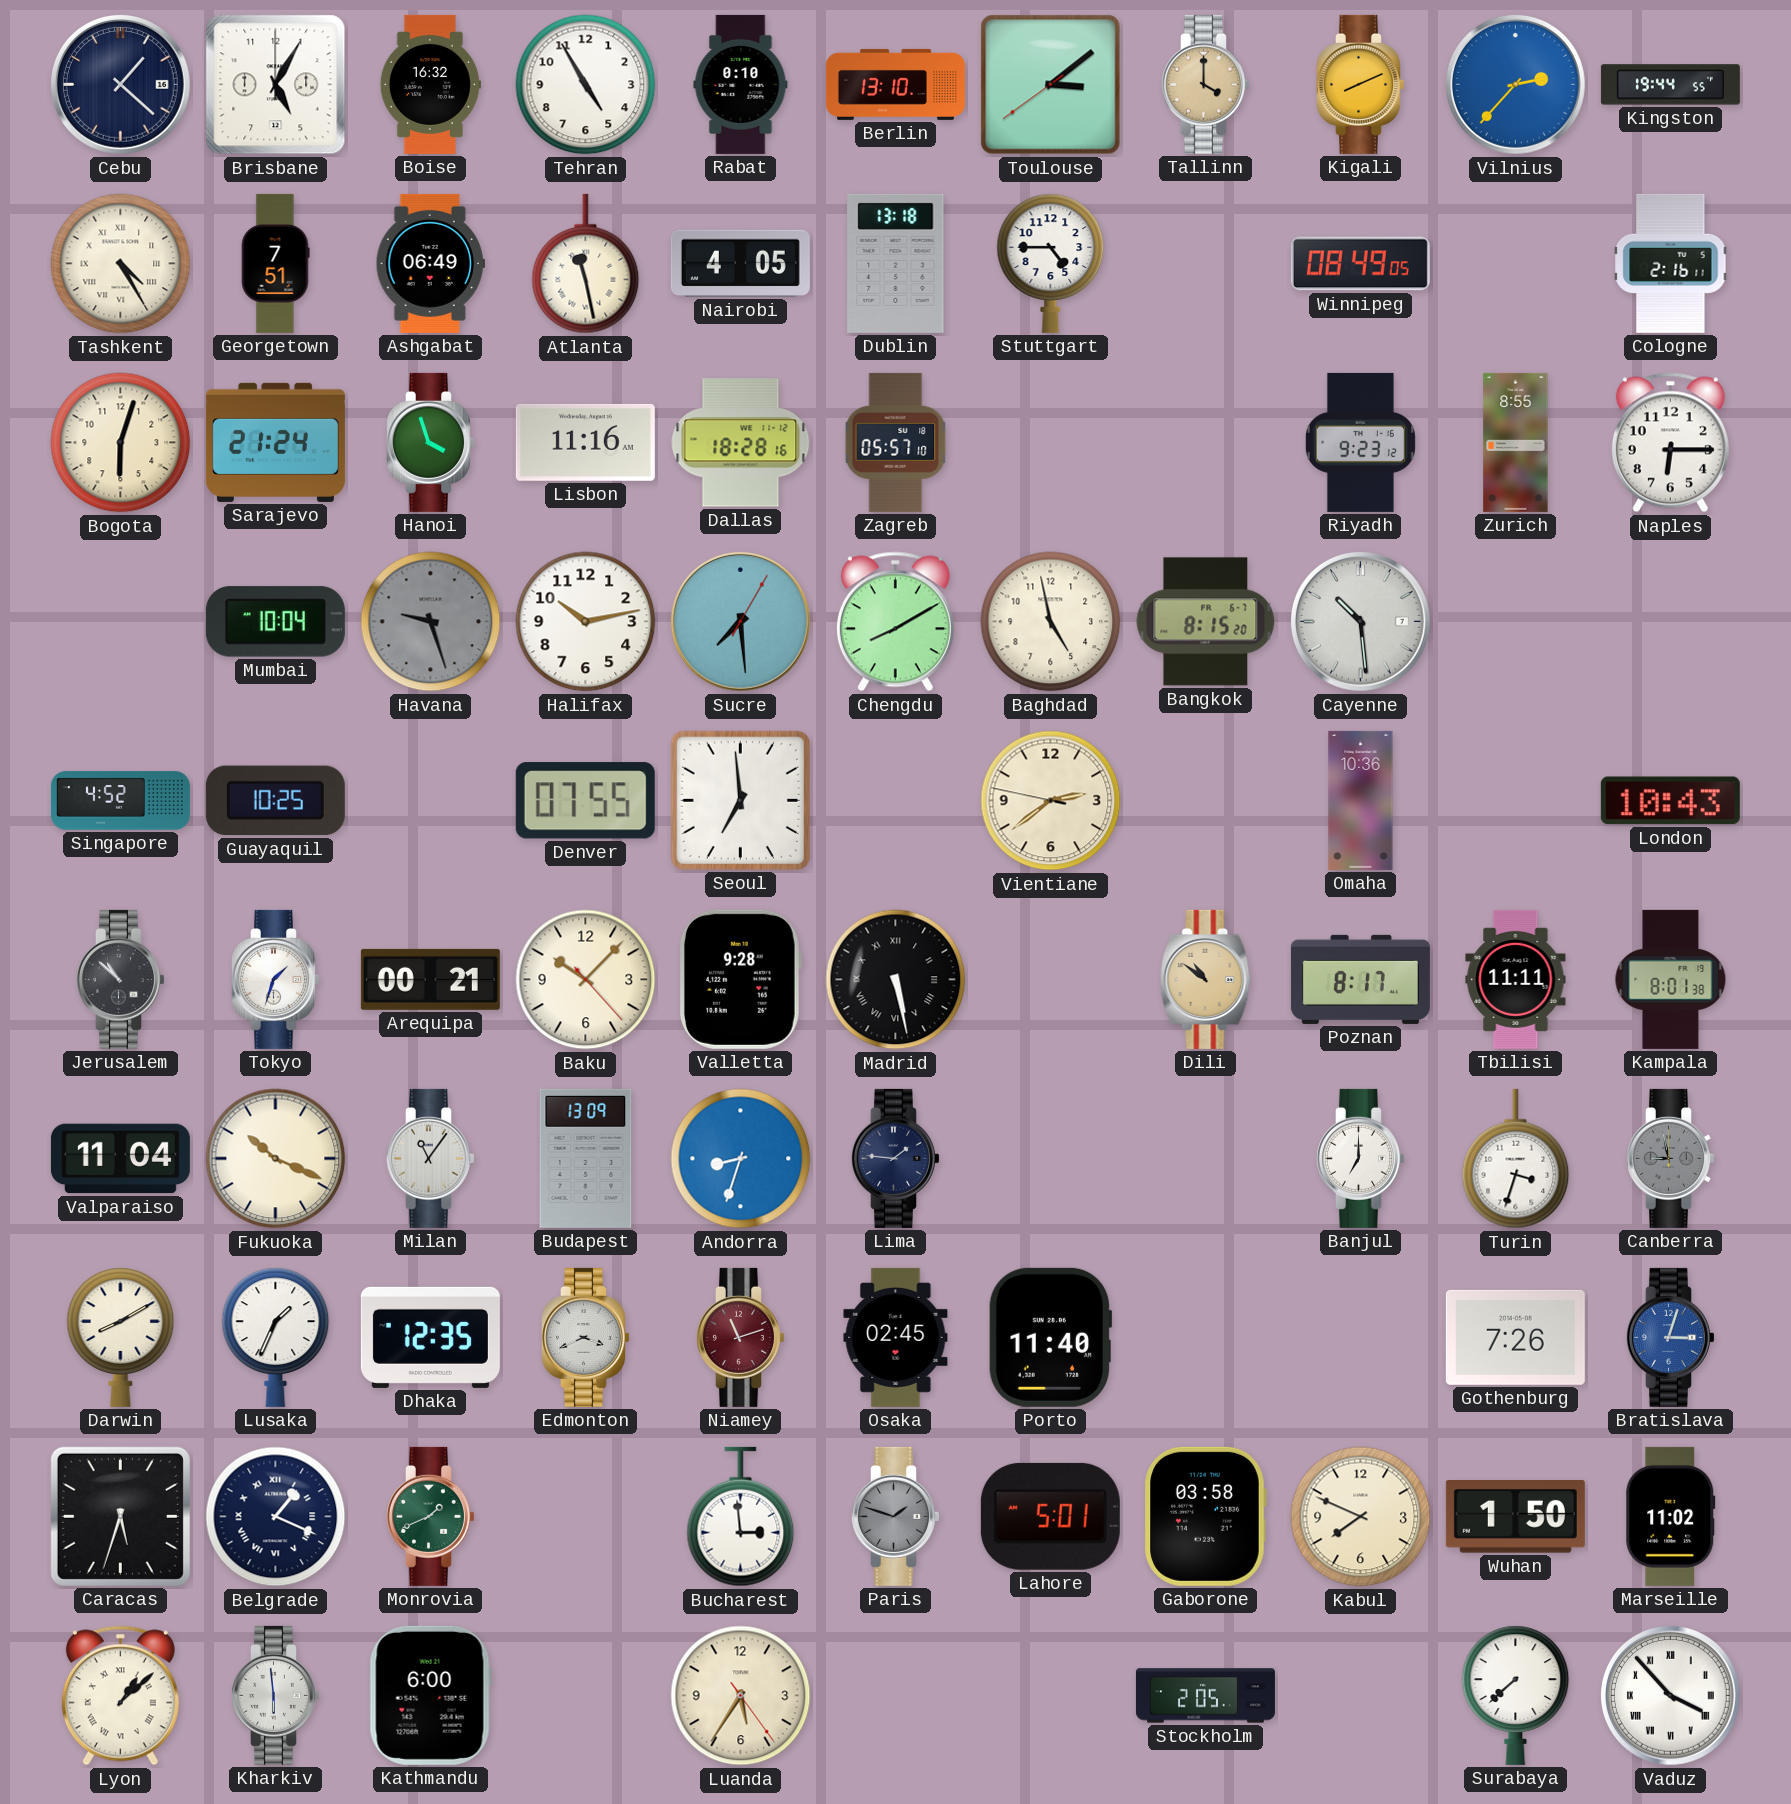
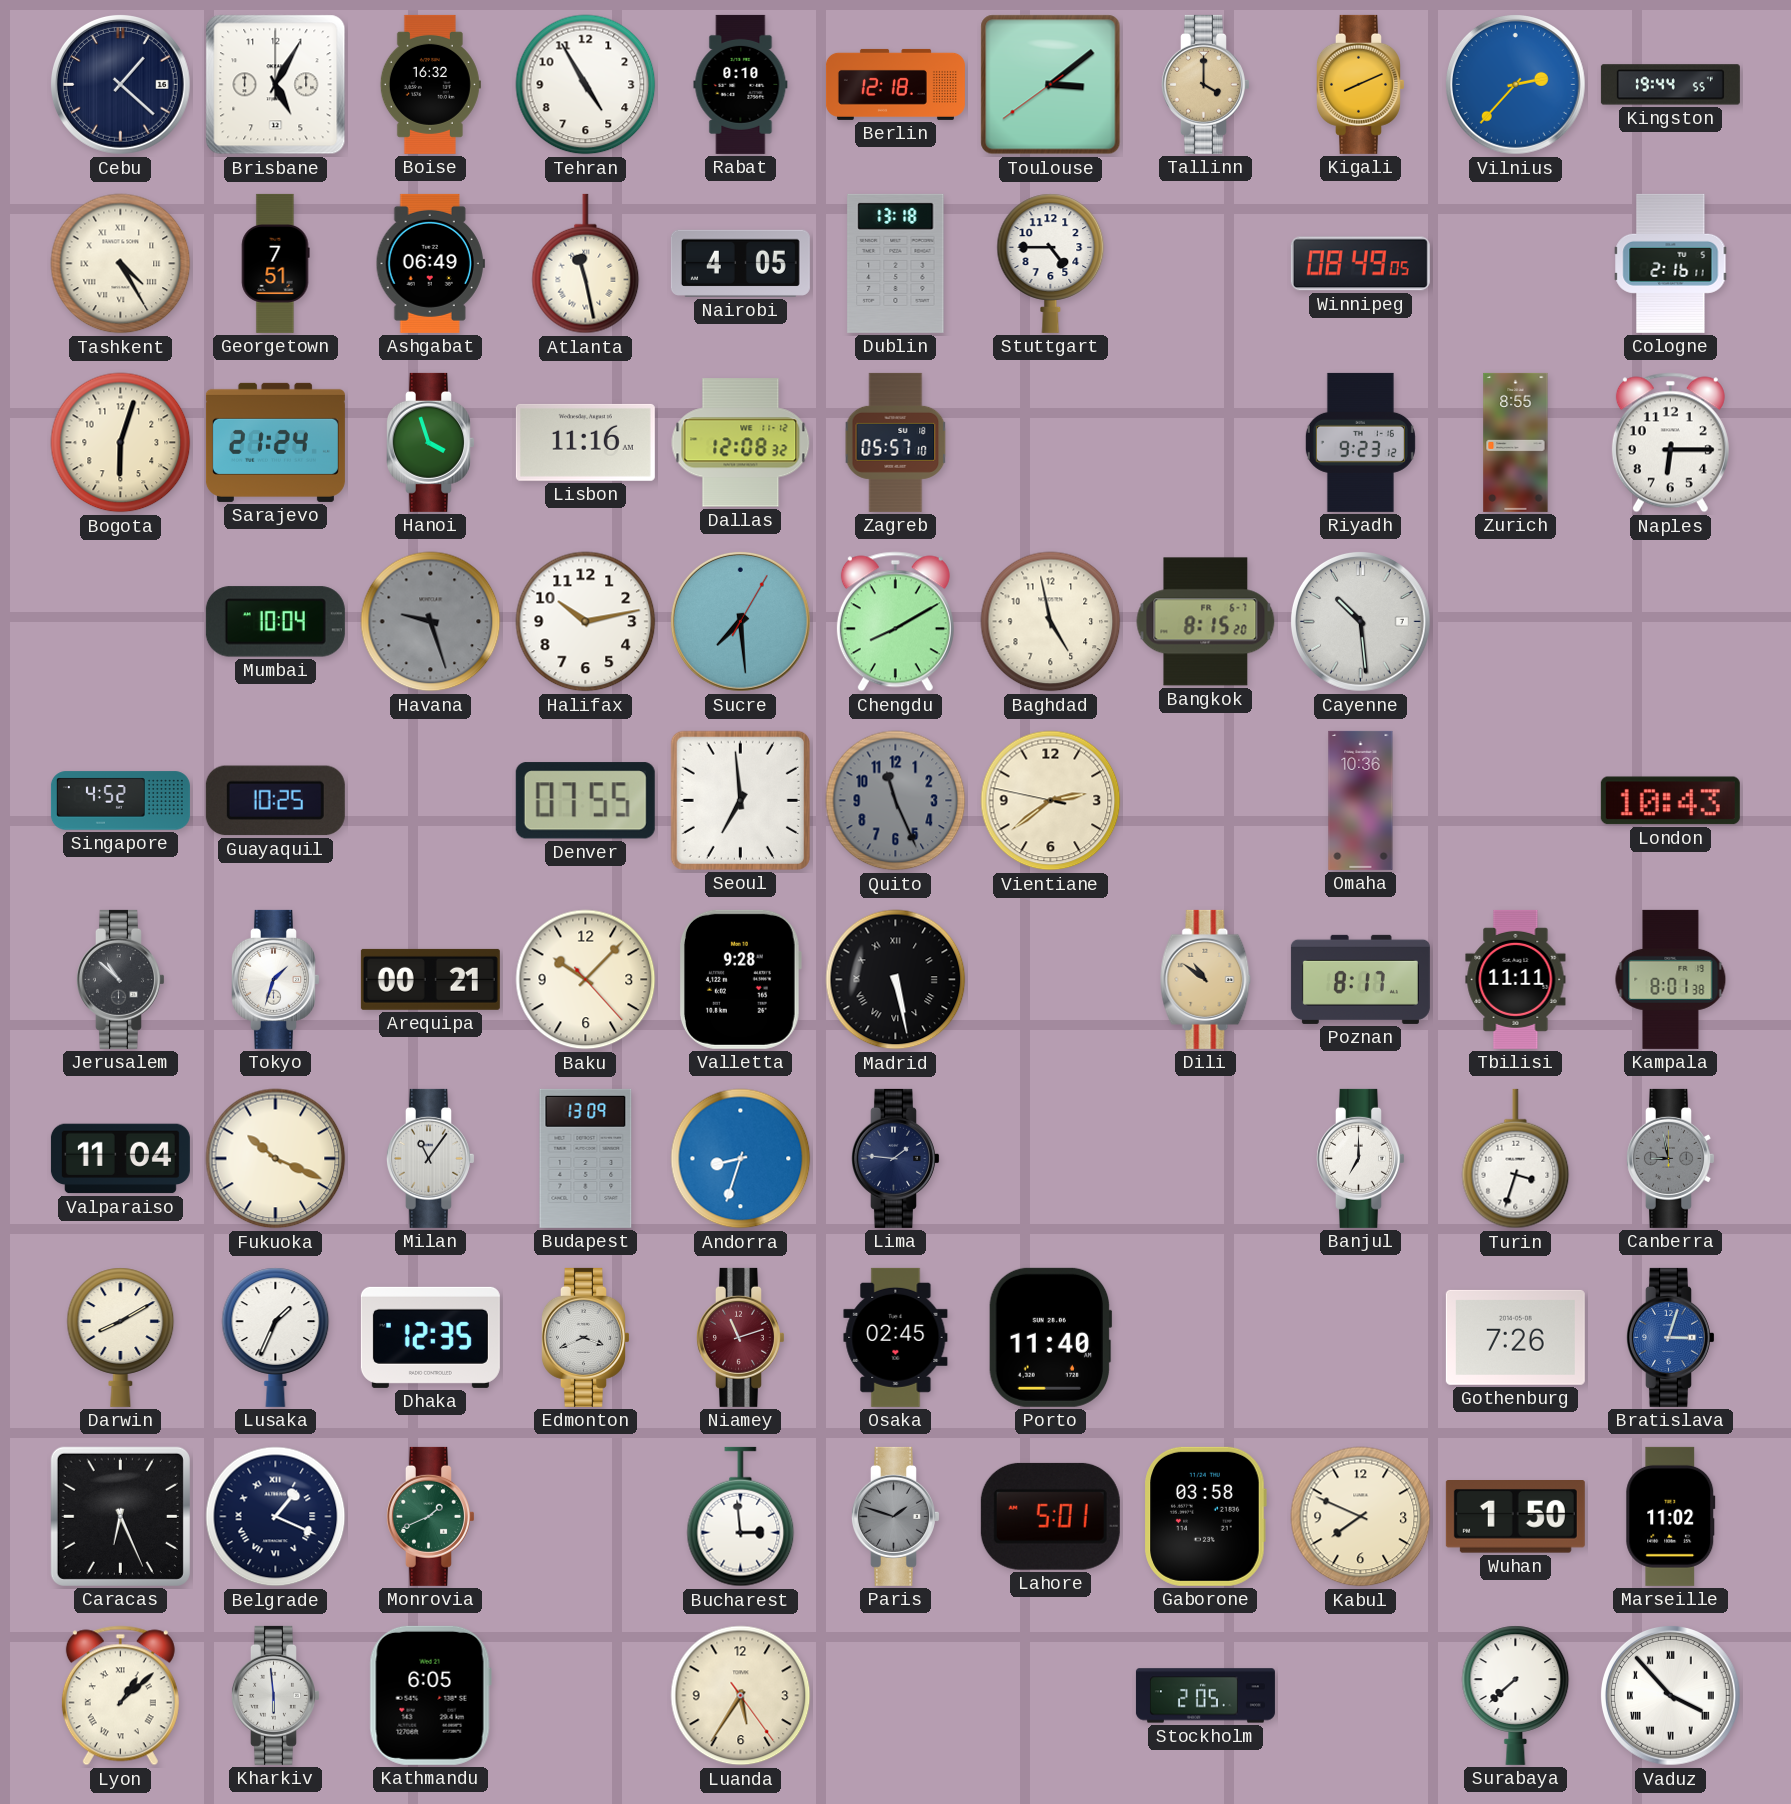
Berlin: 13:10 -> 12:18
Dallas: 18:28 -> 12:08
Quito: none -> 11:26
Caracas: 5:33 -> 6:26
Kathmandu: 6:00 -> 6:05
